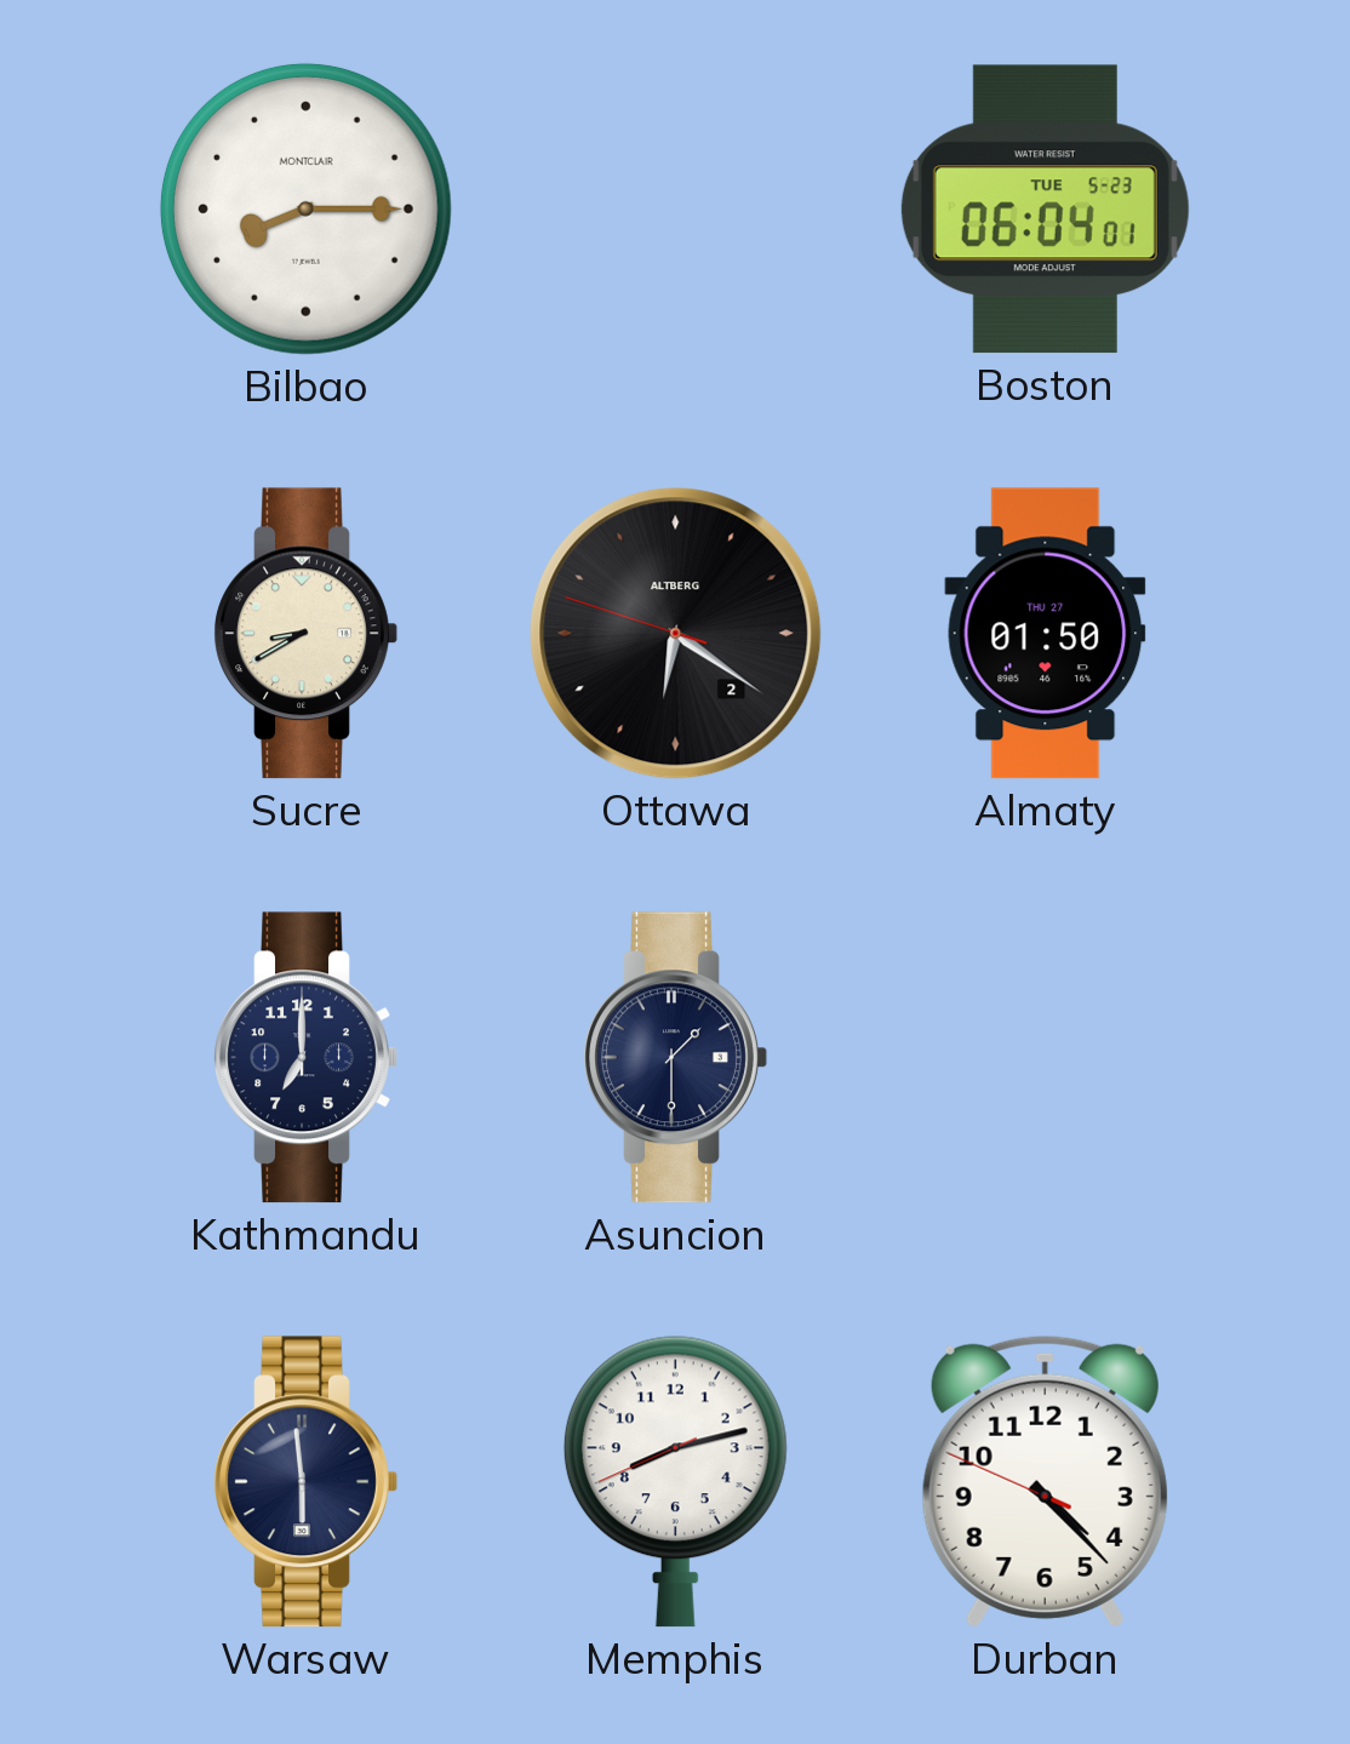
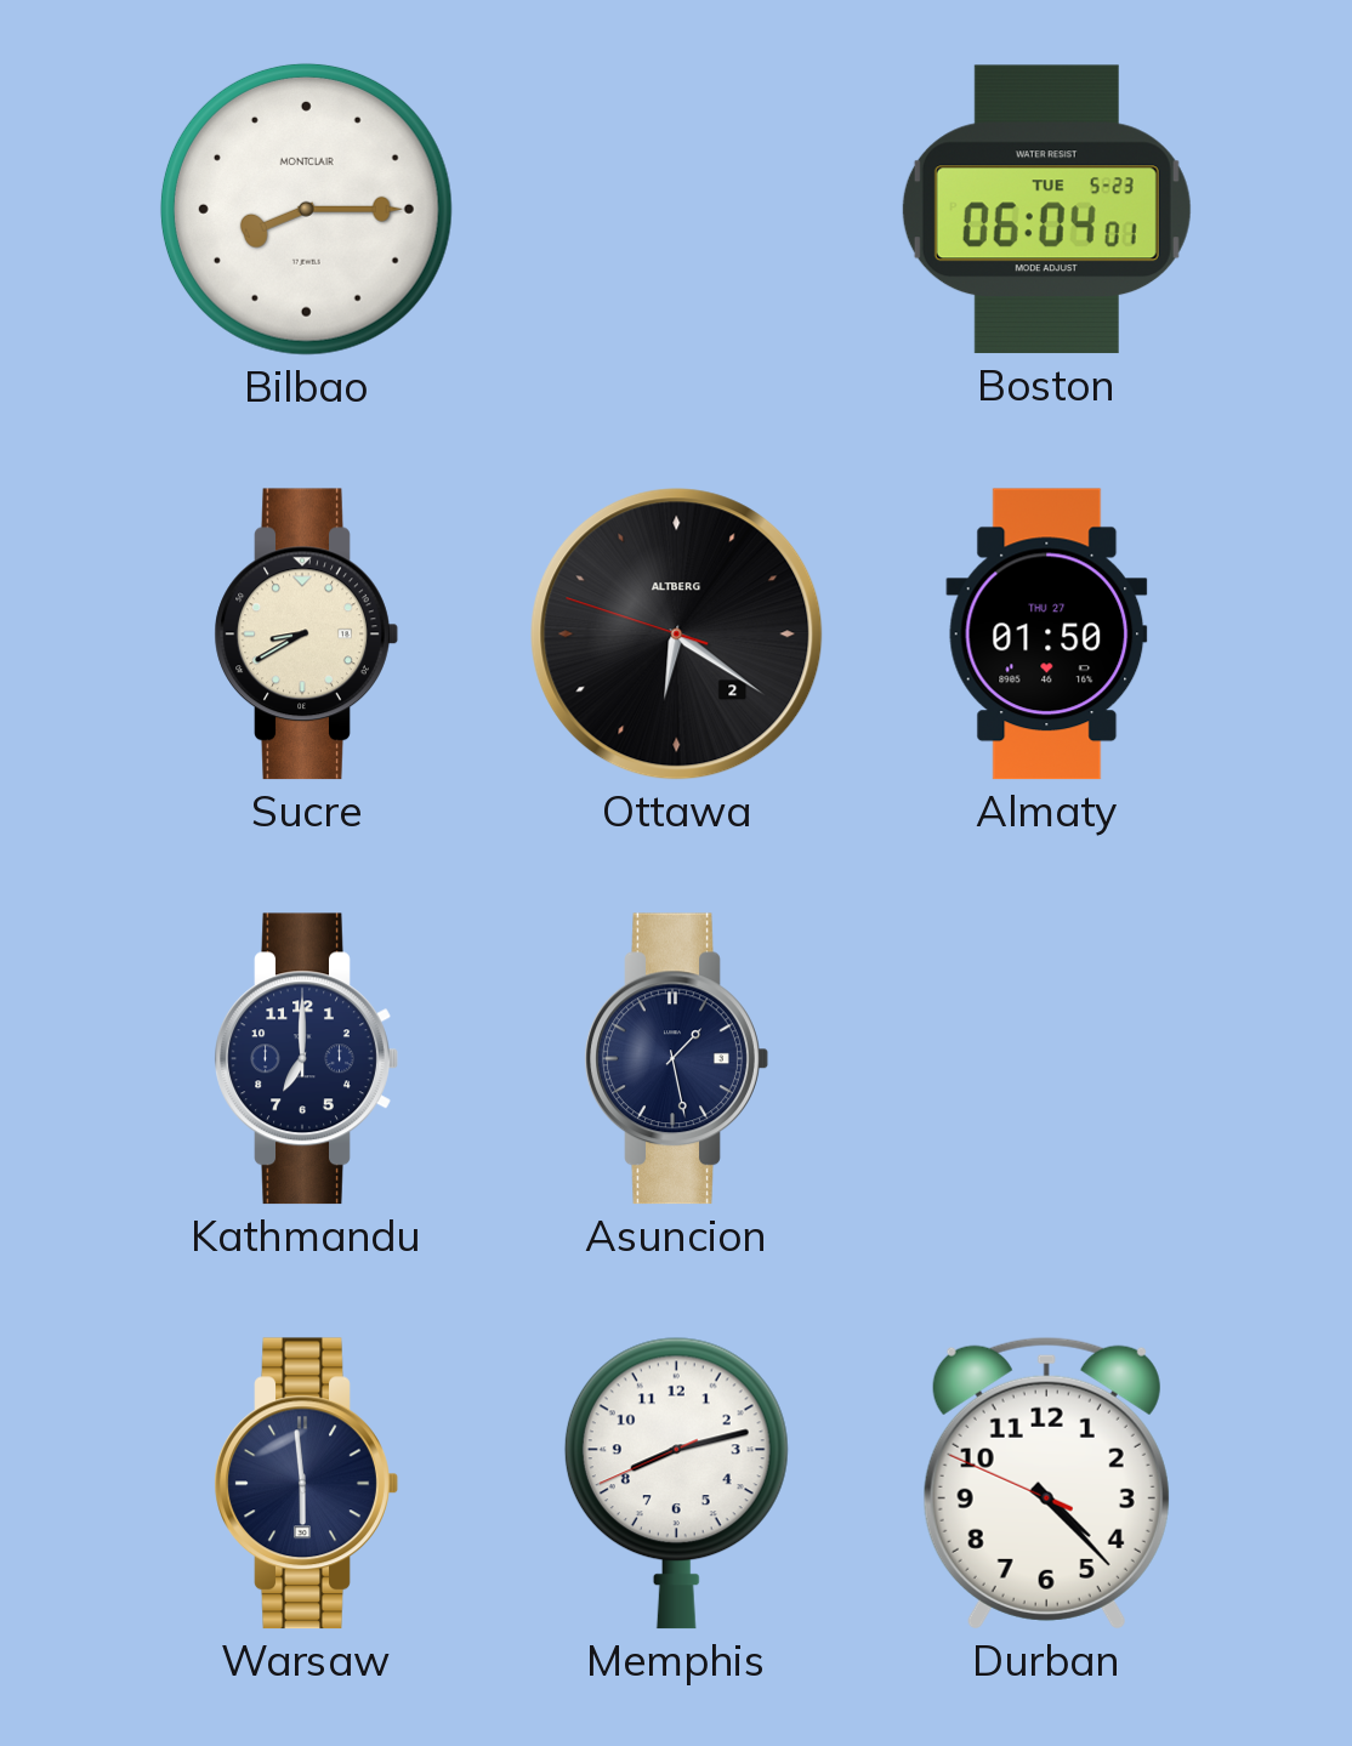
Asuncion: 1:30 -> 1:28
